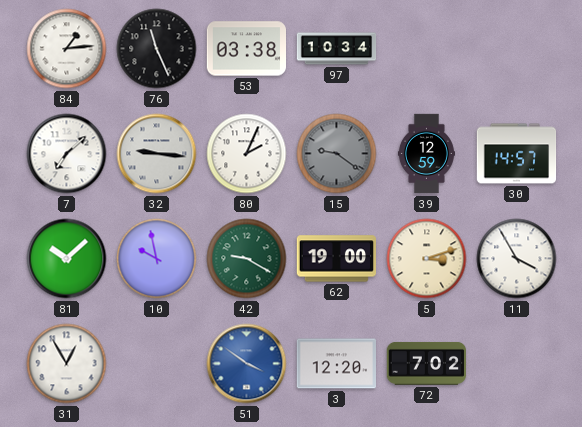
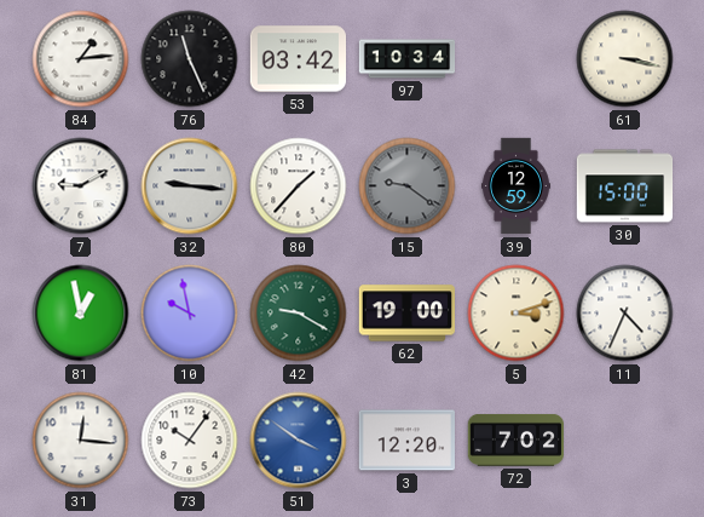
53: 03:38 -> 03:42
61: none -> 3:17
7: 7:08 -> 9:10
80: 2:04 -> 1:37
30: 14:57 -> 15:00
81: 10:08 -> 12:58
11: 3:55 -> 4:34
31: 12:55 -> 12:16
73: none -> 10:06
